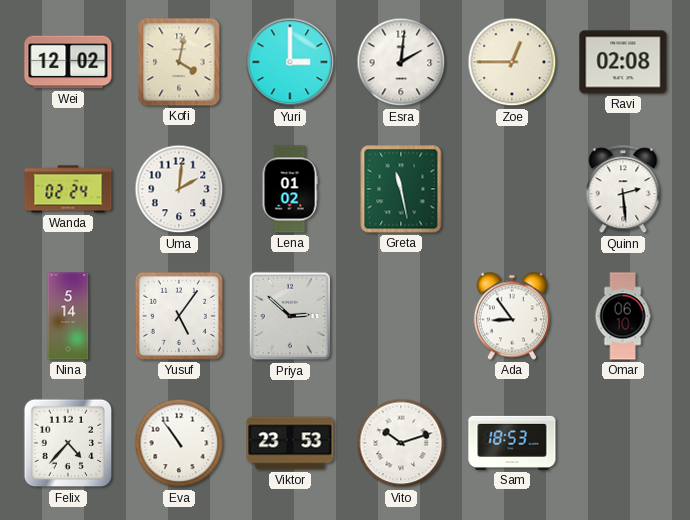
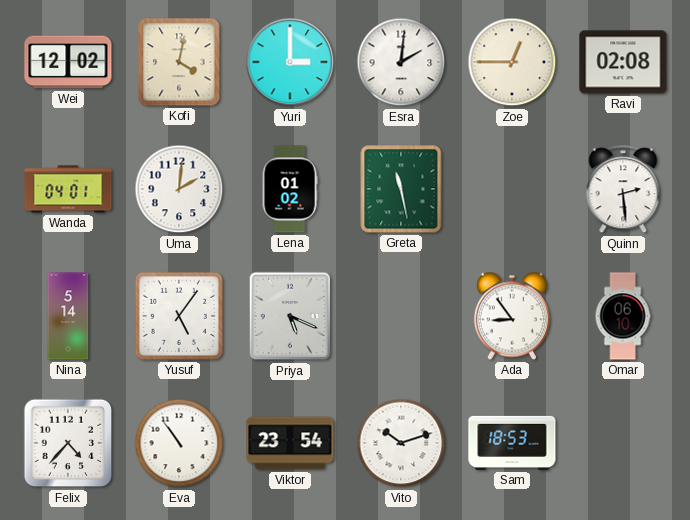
Wanda: 02:24 -> 04:01
Priya: 2:52 -> 5:19
Viktor: 23:53 -> 23:54
